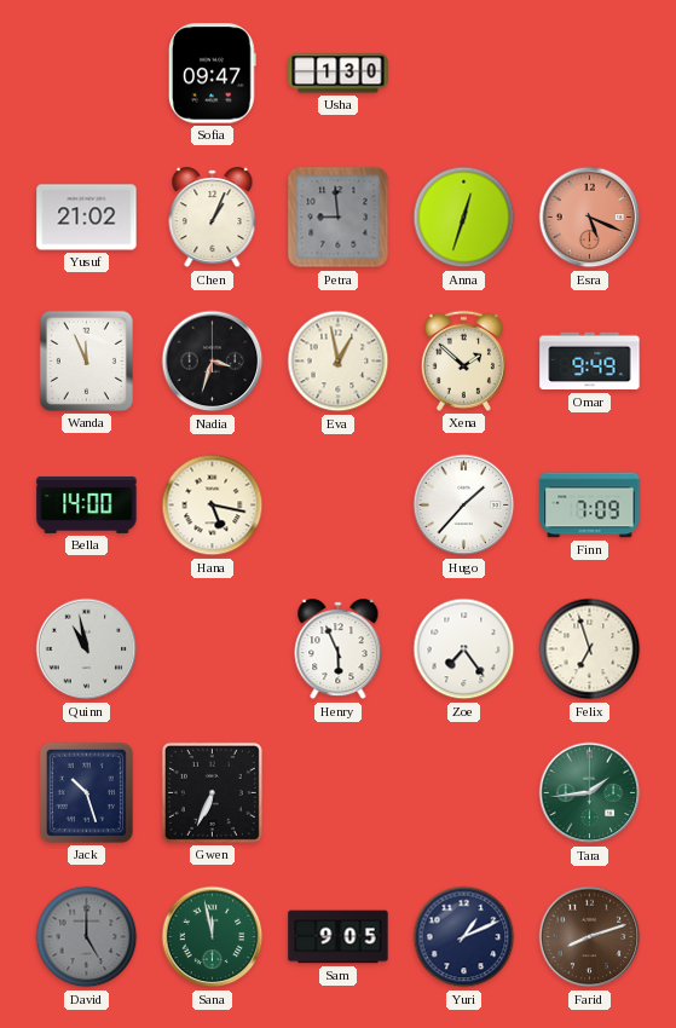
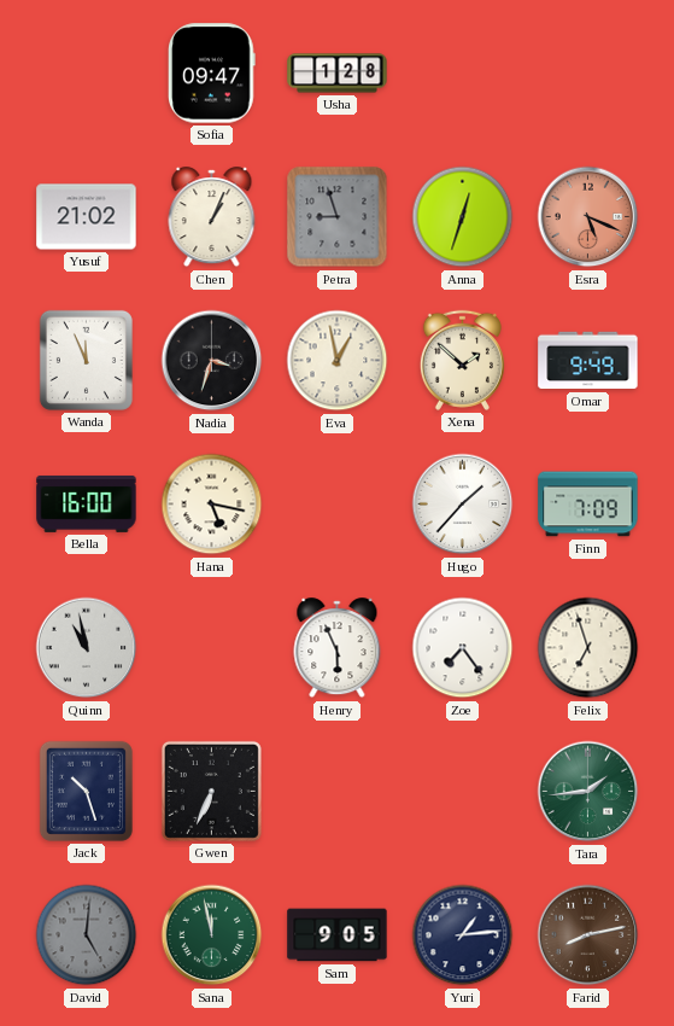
Usha: 1:30 -> 1:28
Petra: 8:59 -> 8:57
Bella: 14:00 -> 16:00
David: 5:00 -> 5:01
Yuri: 1:11 -> 1:14
Farid: 8:12 -> 8:13
